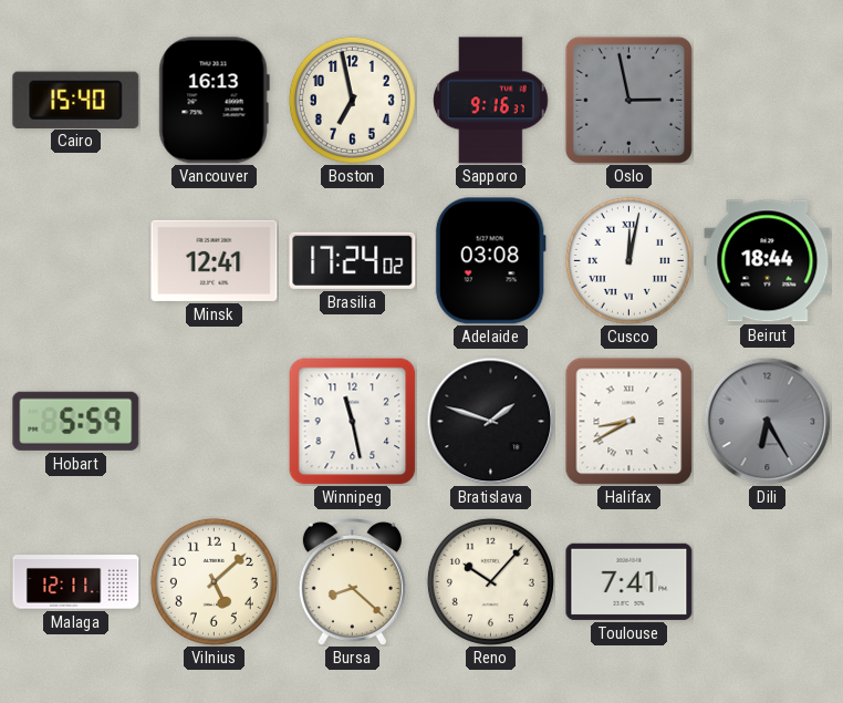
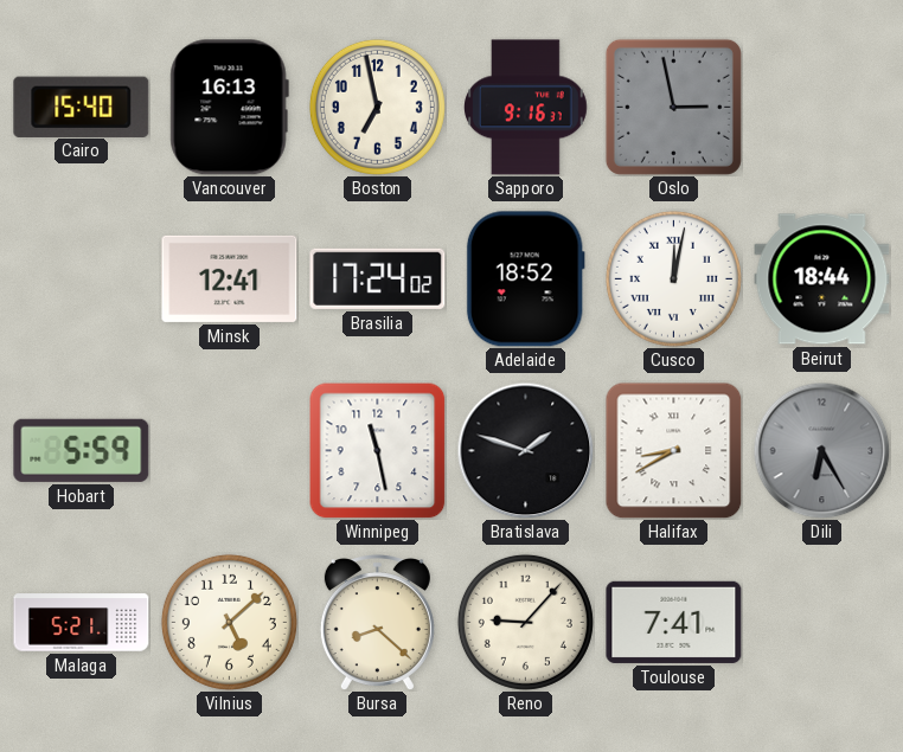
Adelaide: 03:08 -> 18:52
Malaga: 12:11 -> 5:21
Reno: 10:07 -> 9:07
